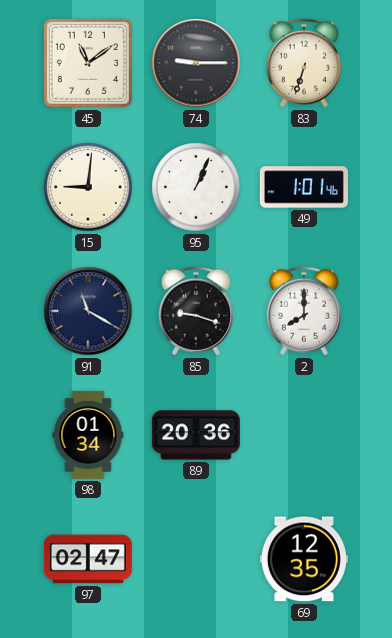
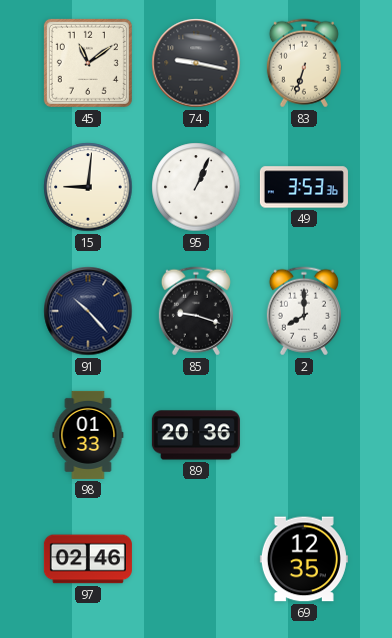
74: 9:15 -> 9:17
49: 1:01 -> 3:53
91: 11:20 -> 10:23
98: 01:34 -> 01:33
97: 02:47 -> 02:46
